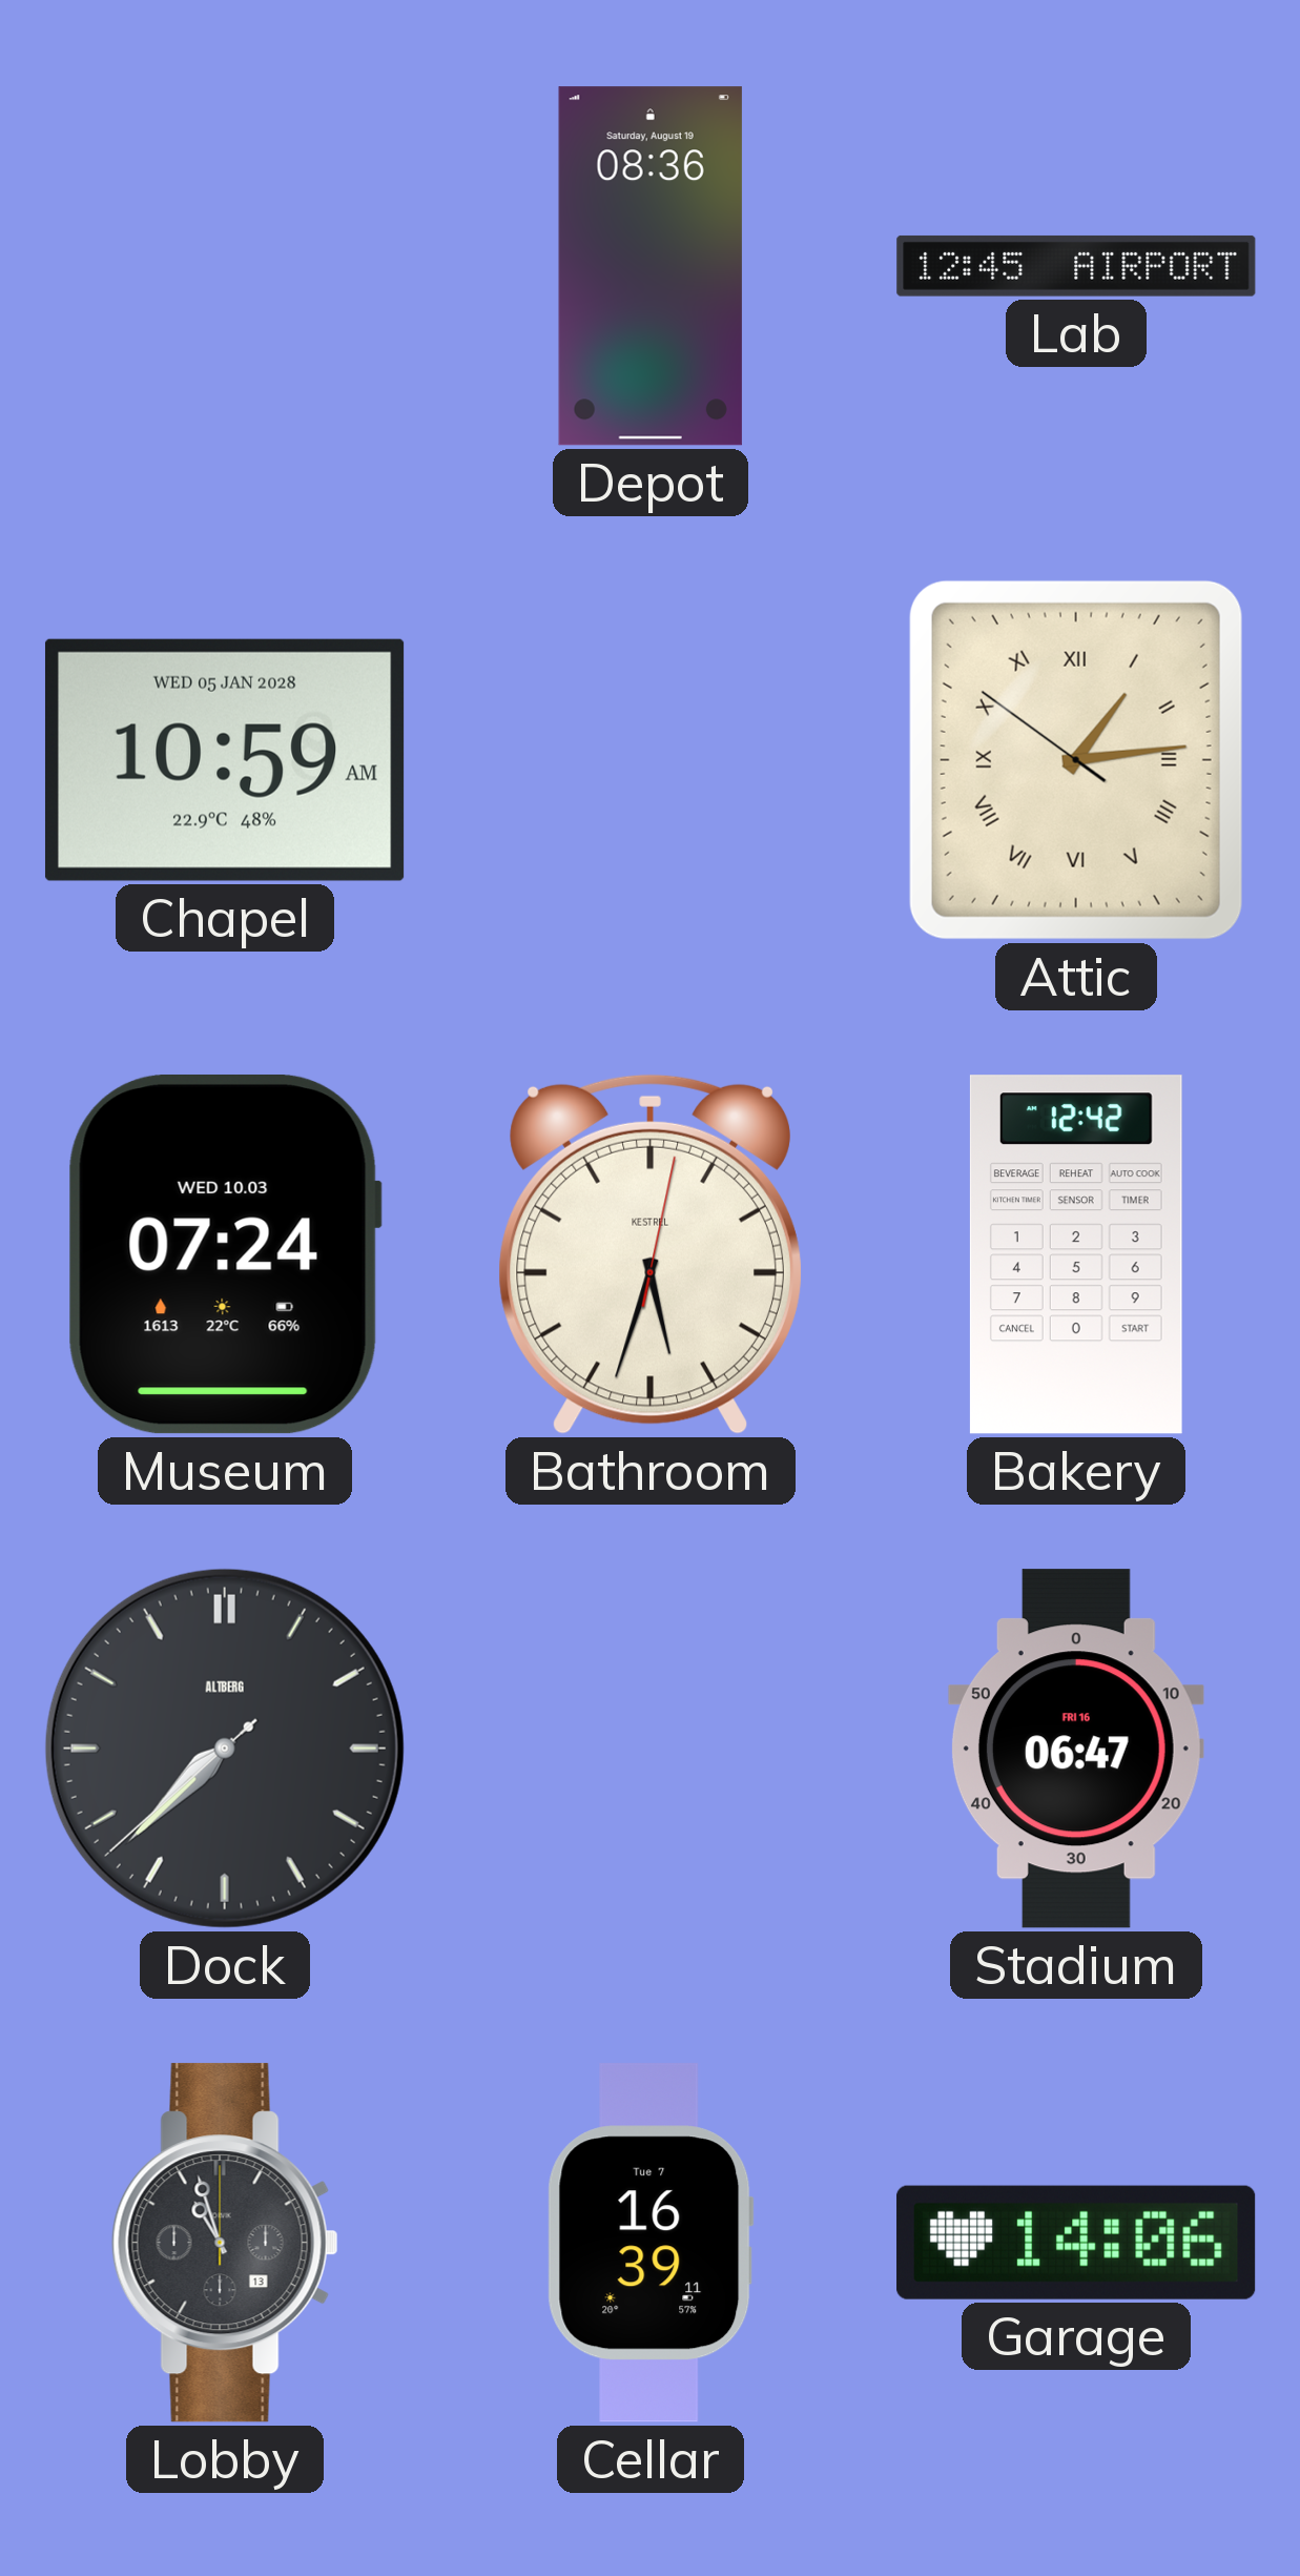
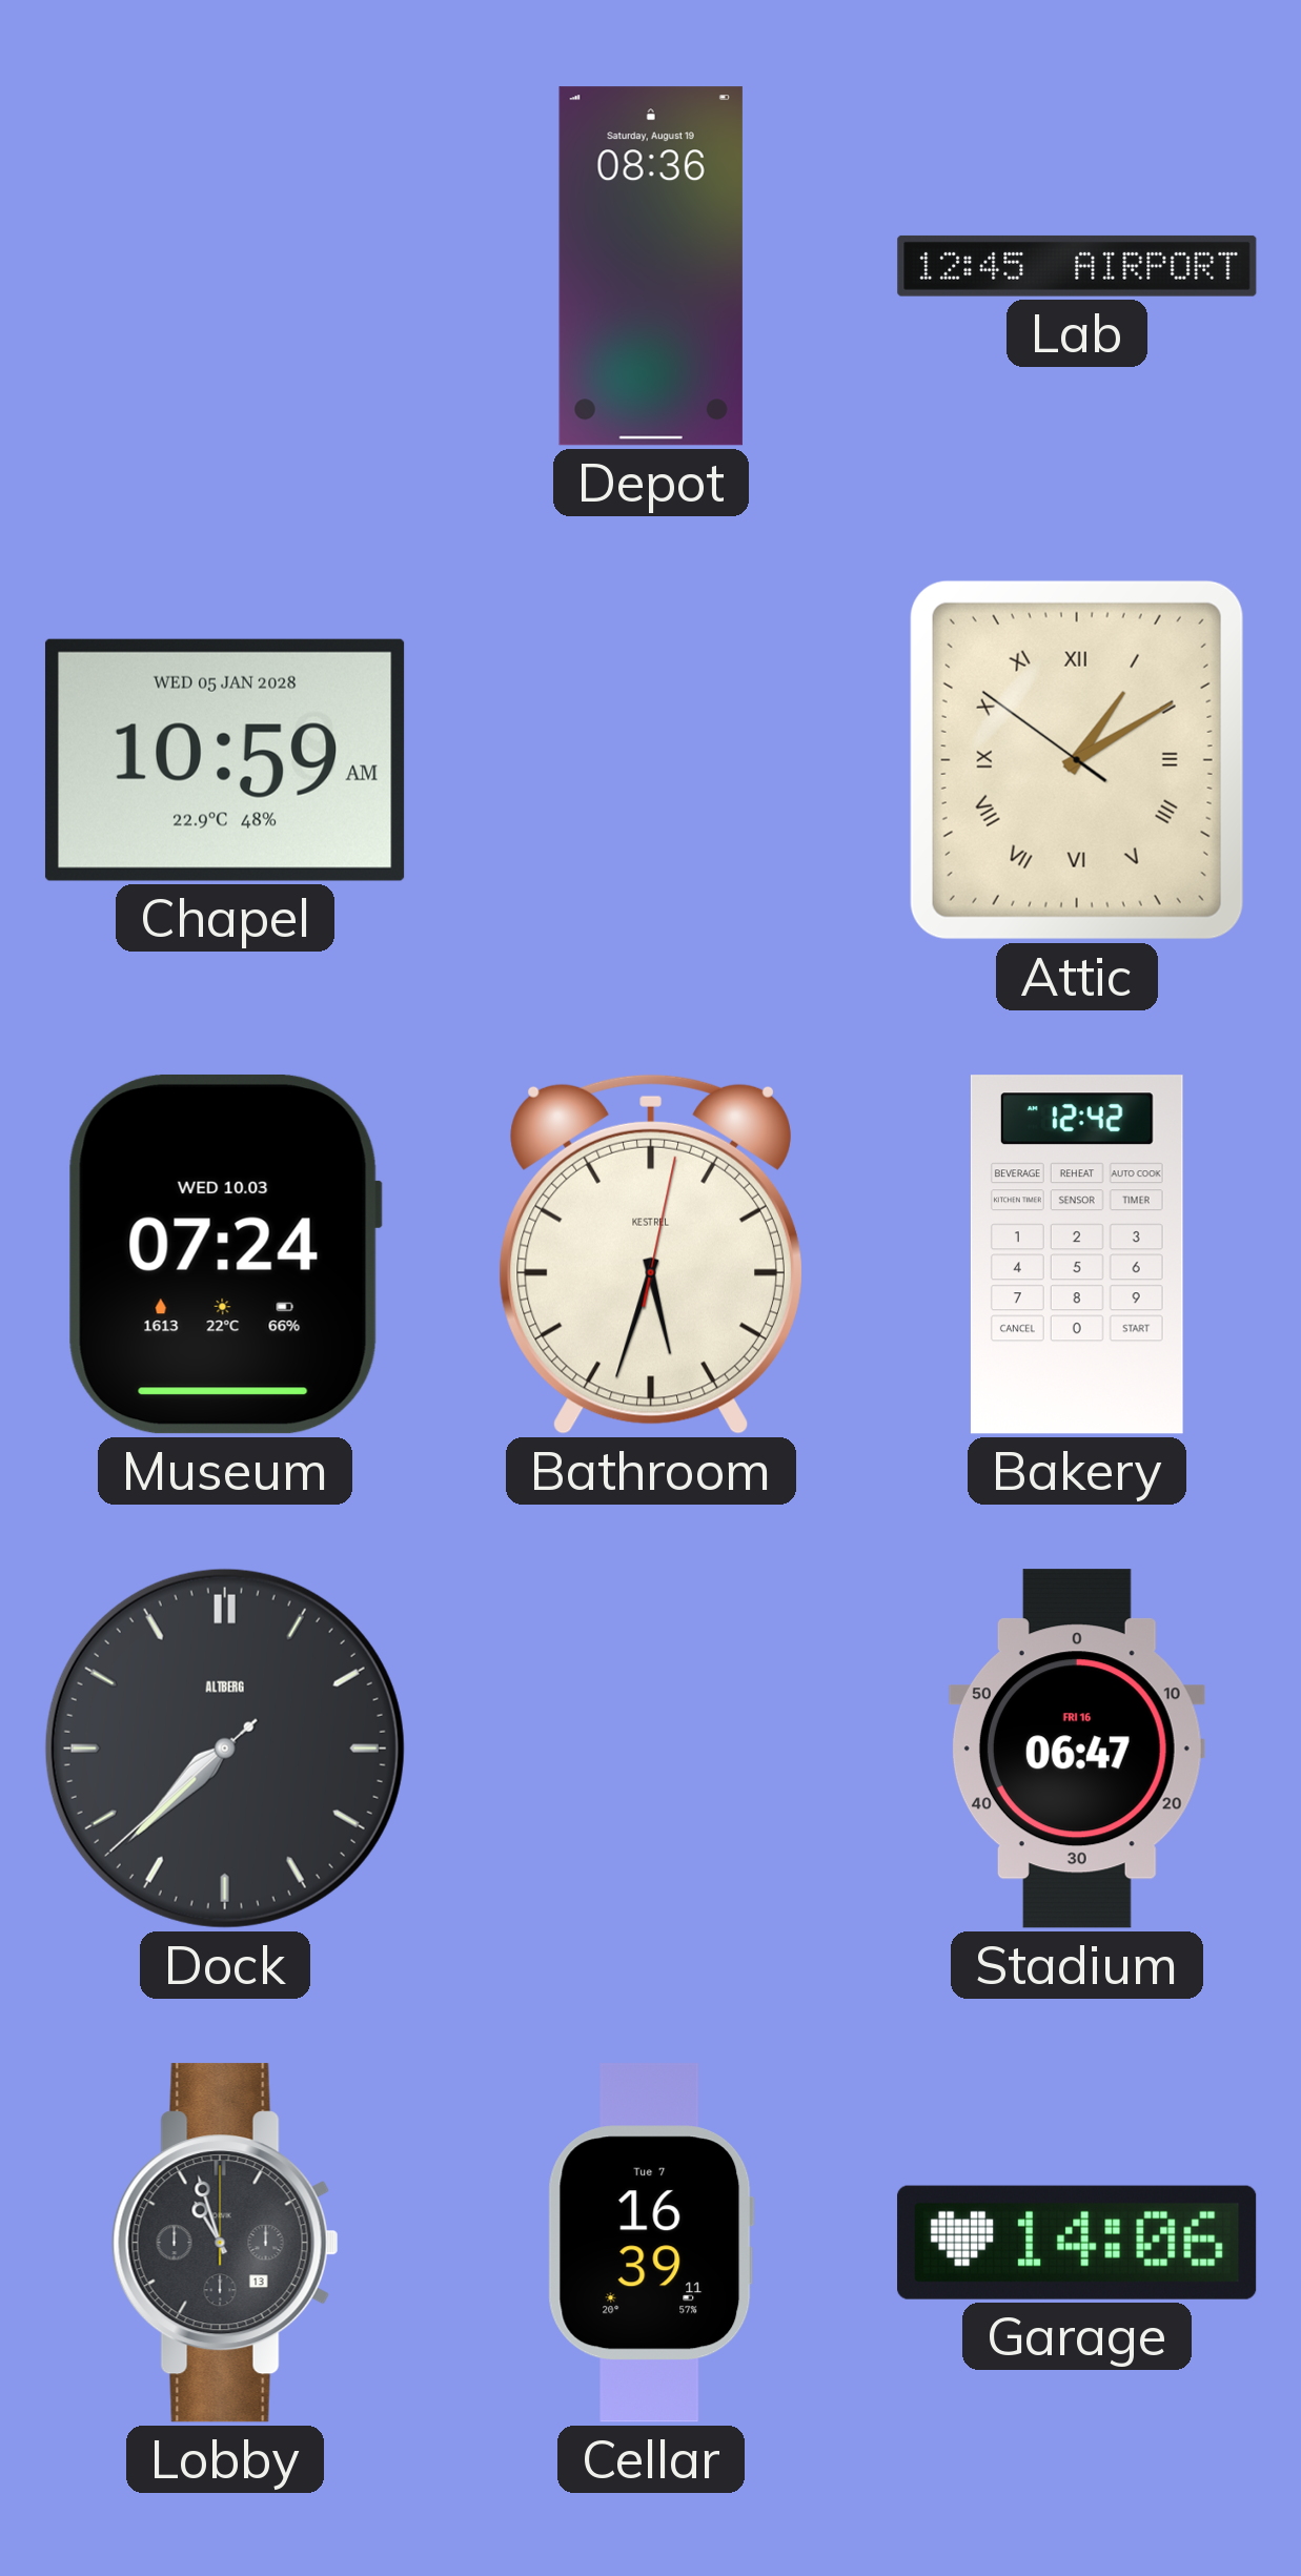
Attic: 1:13 -> 1:09
